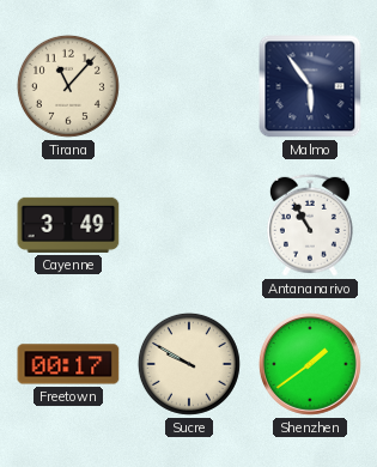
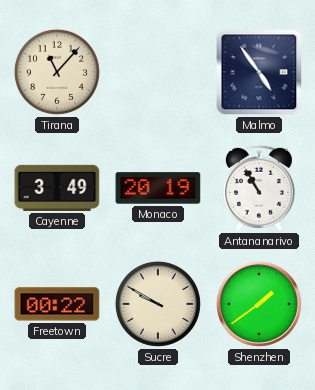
Malmo: 5:54 -> 4:54
Monaco: none -> 20:19
Freetown: 00:17 -> 00:22
